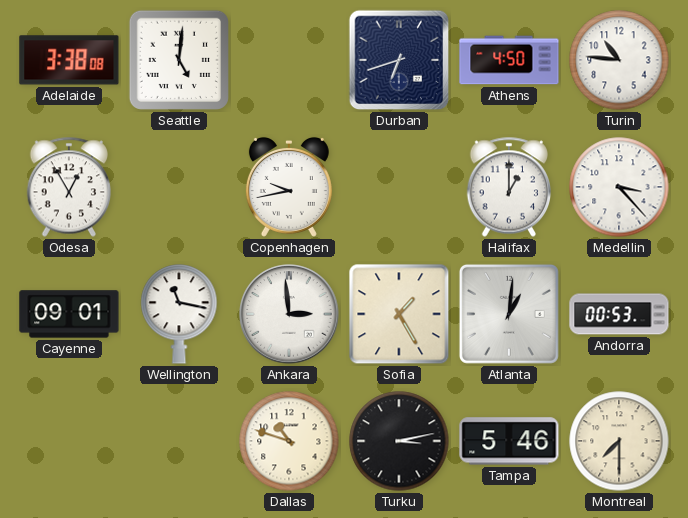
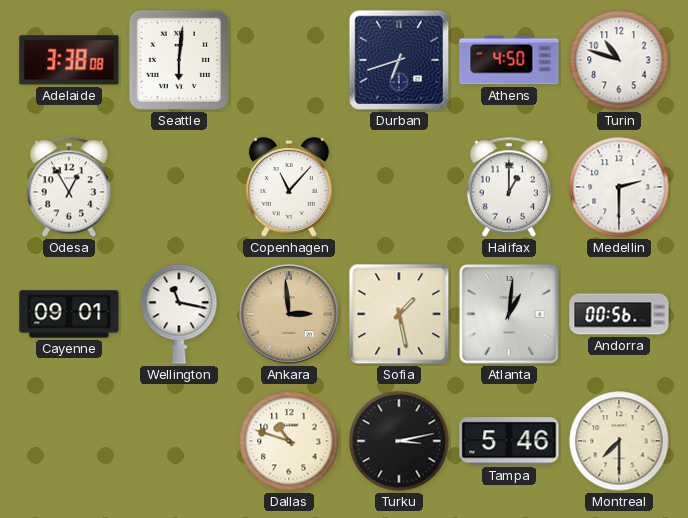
Seattle: 5:01 -> 6:01
Turin: 10:46 -> 10:48
Copenhagen: 9:43 -> 11:07
Medellin: 3:23 -> 2:30
Ankara dial: white -> champagne
Sofia: 1:25 -> 1:28
Andorra: 00:53 -> 00:56
